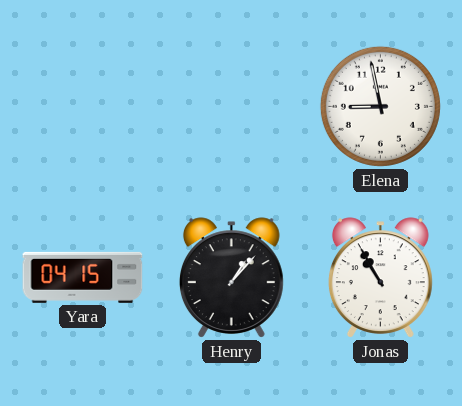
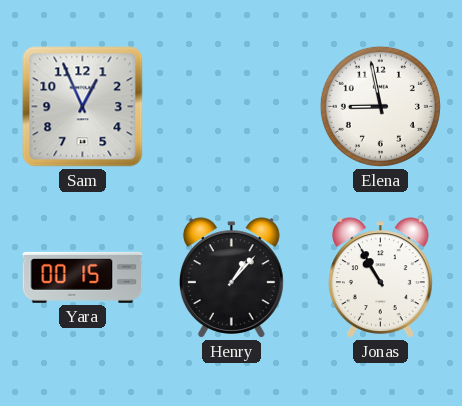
Sam: none -> 12:56
Yara: 04:15 -> 00:15
